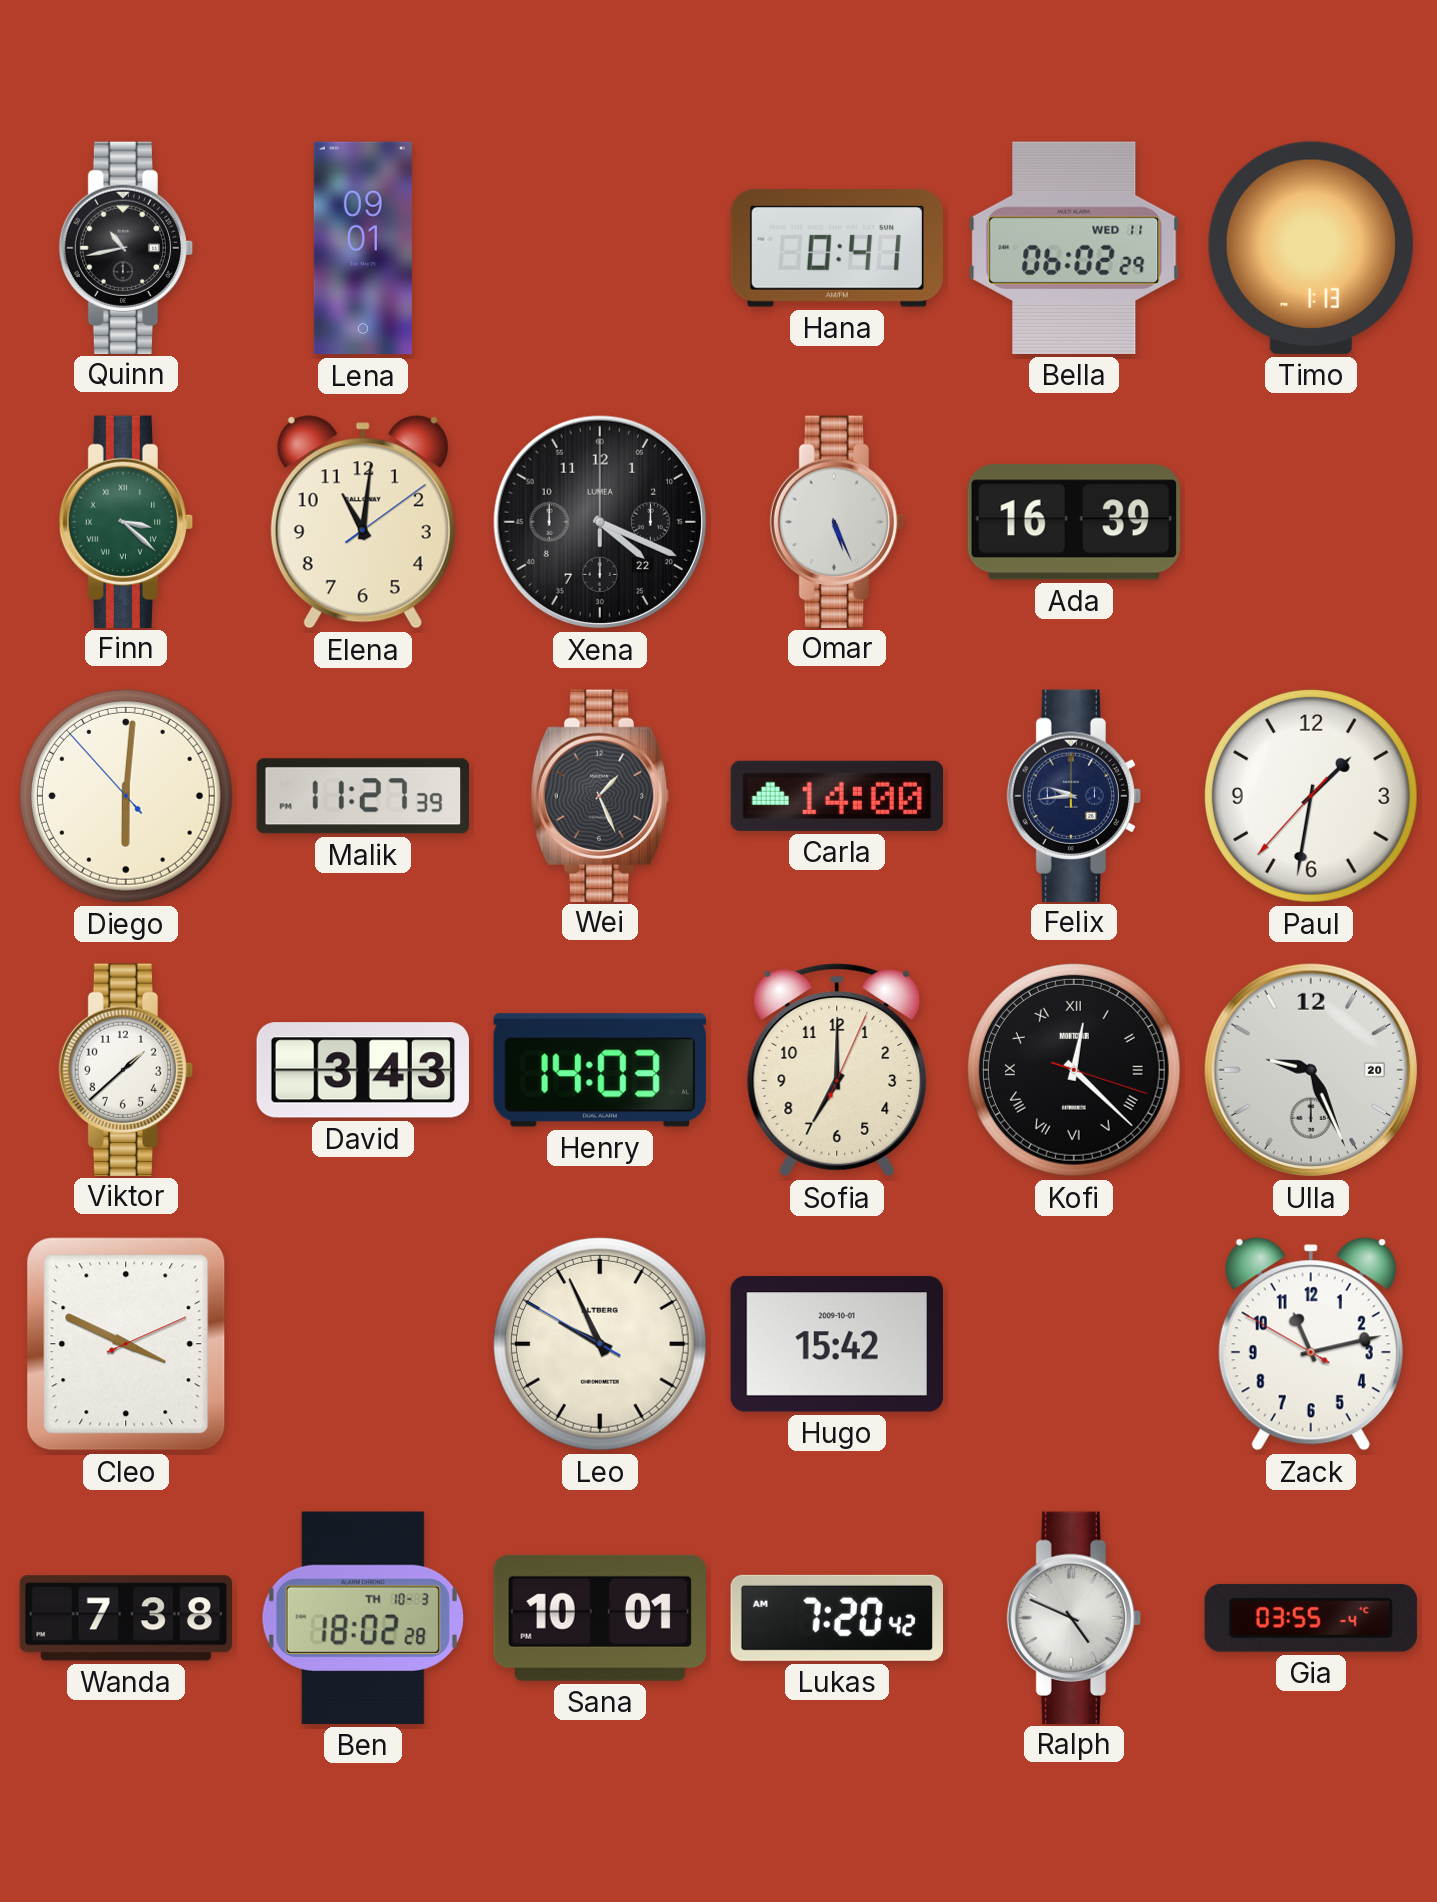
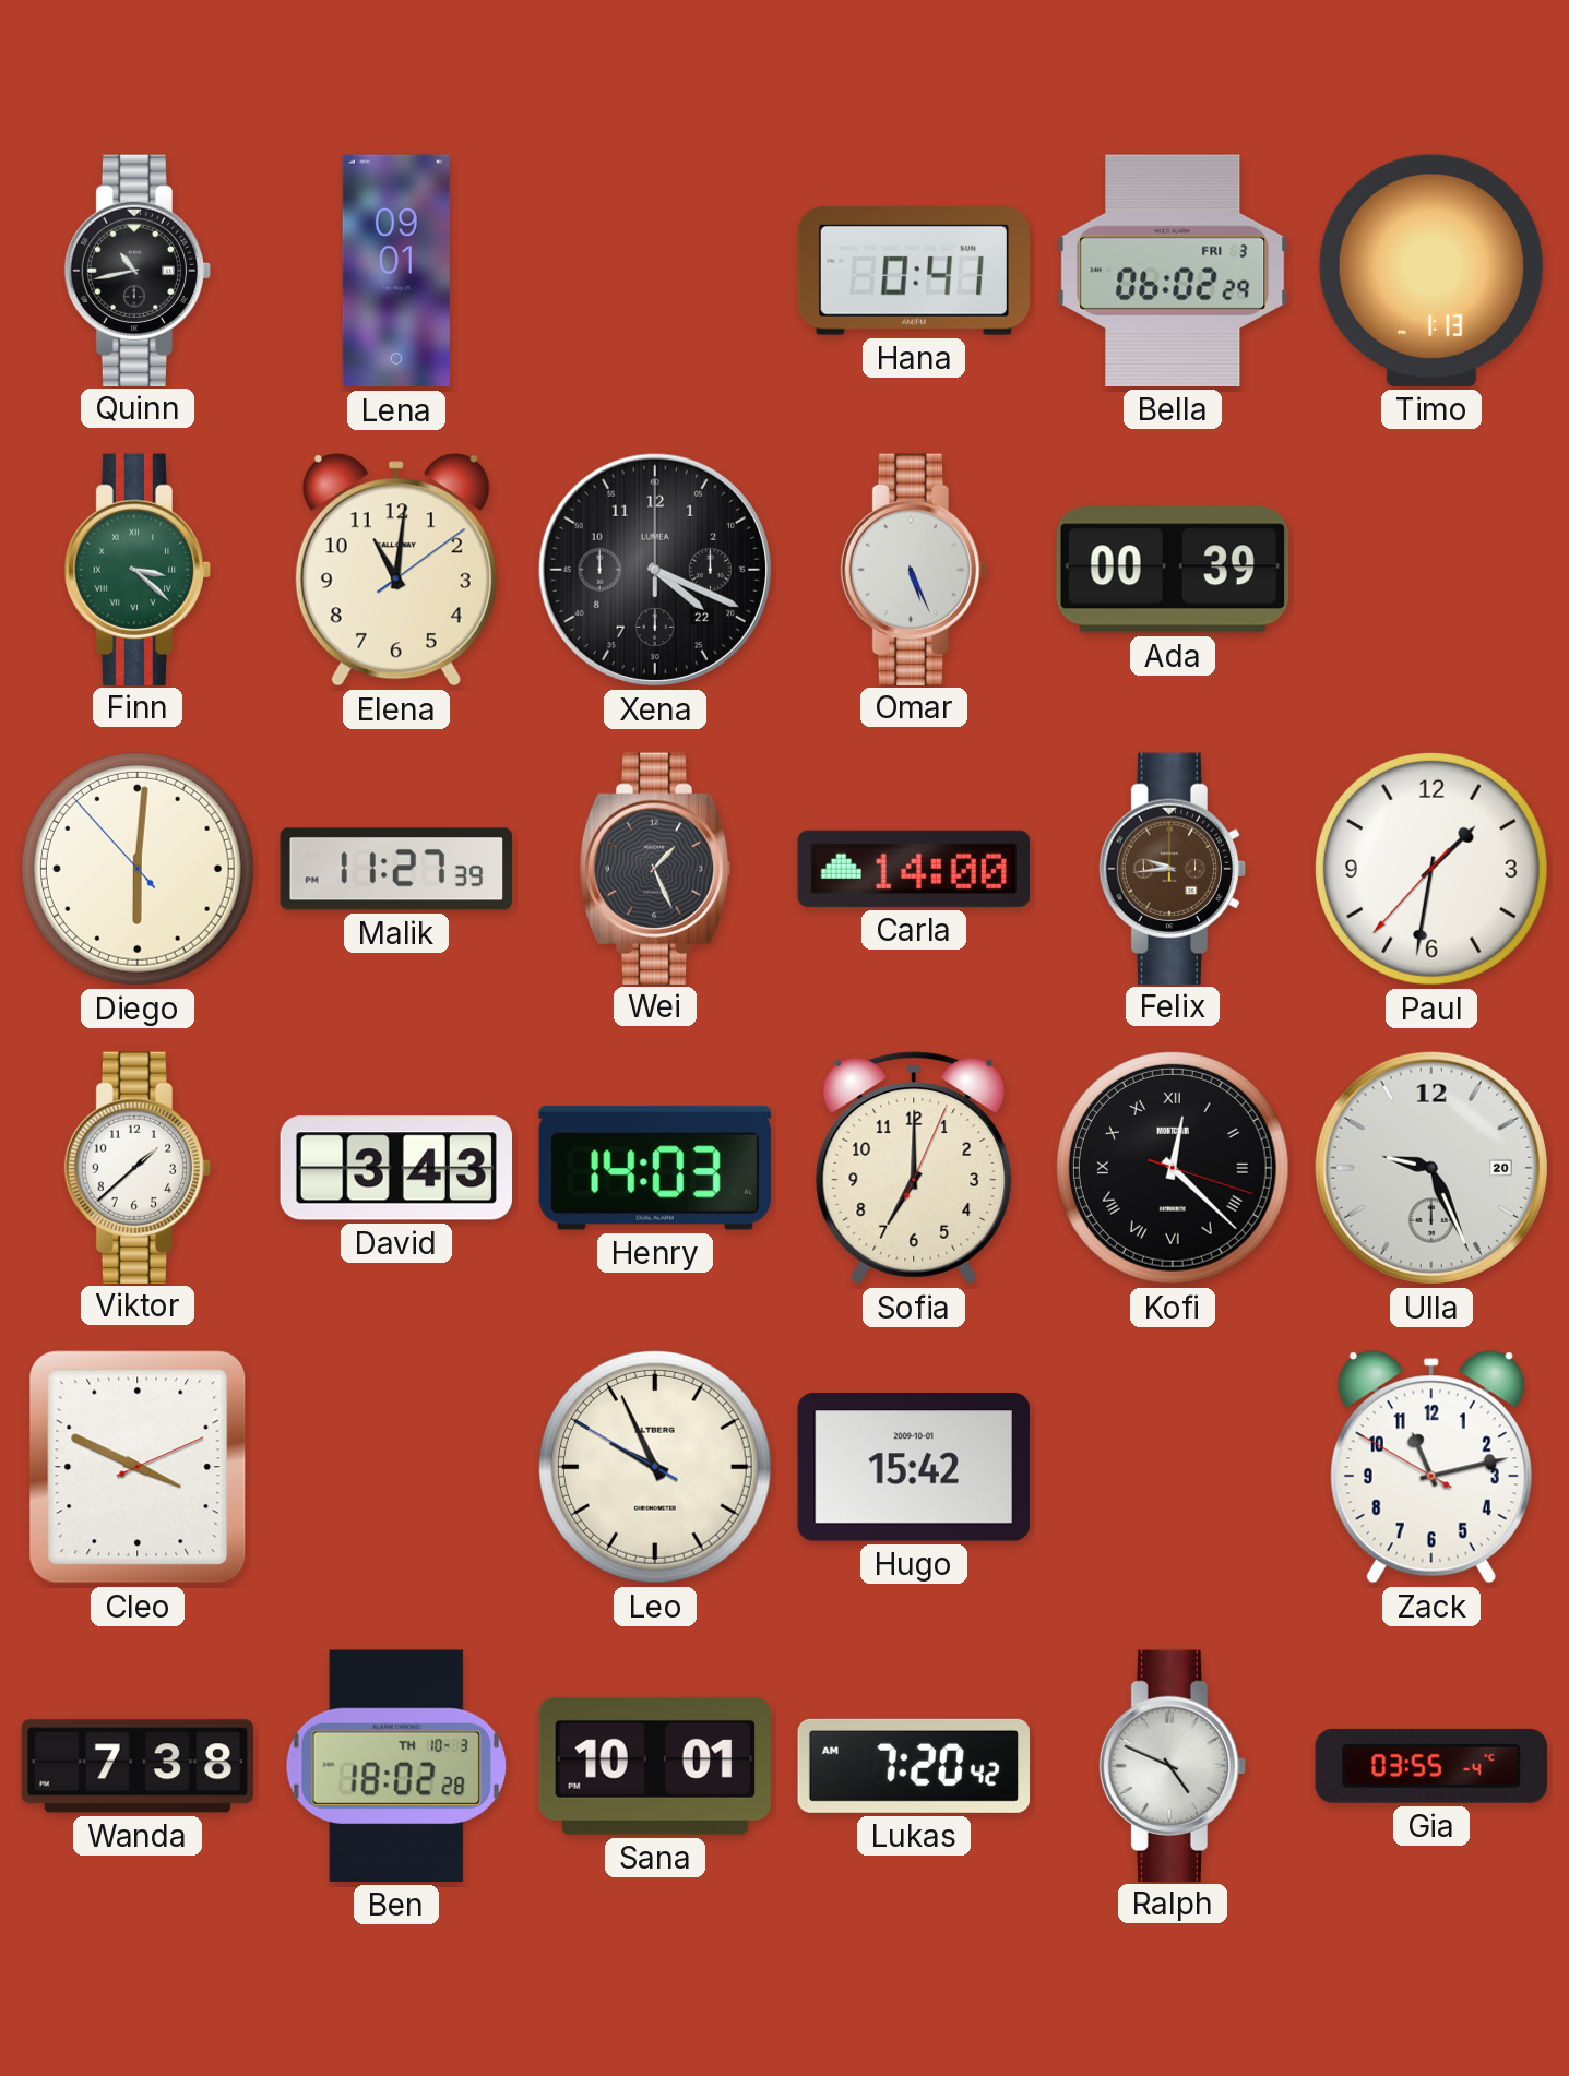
Bella date: WED 11 -> FRI 3
Ada: 16:39 -> 00:39
Felix dial: navy -> brown
